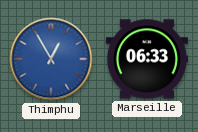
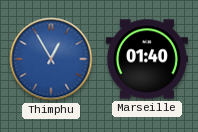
Marseille: 06:33 -> 01:40
